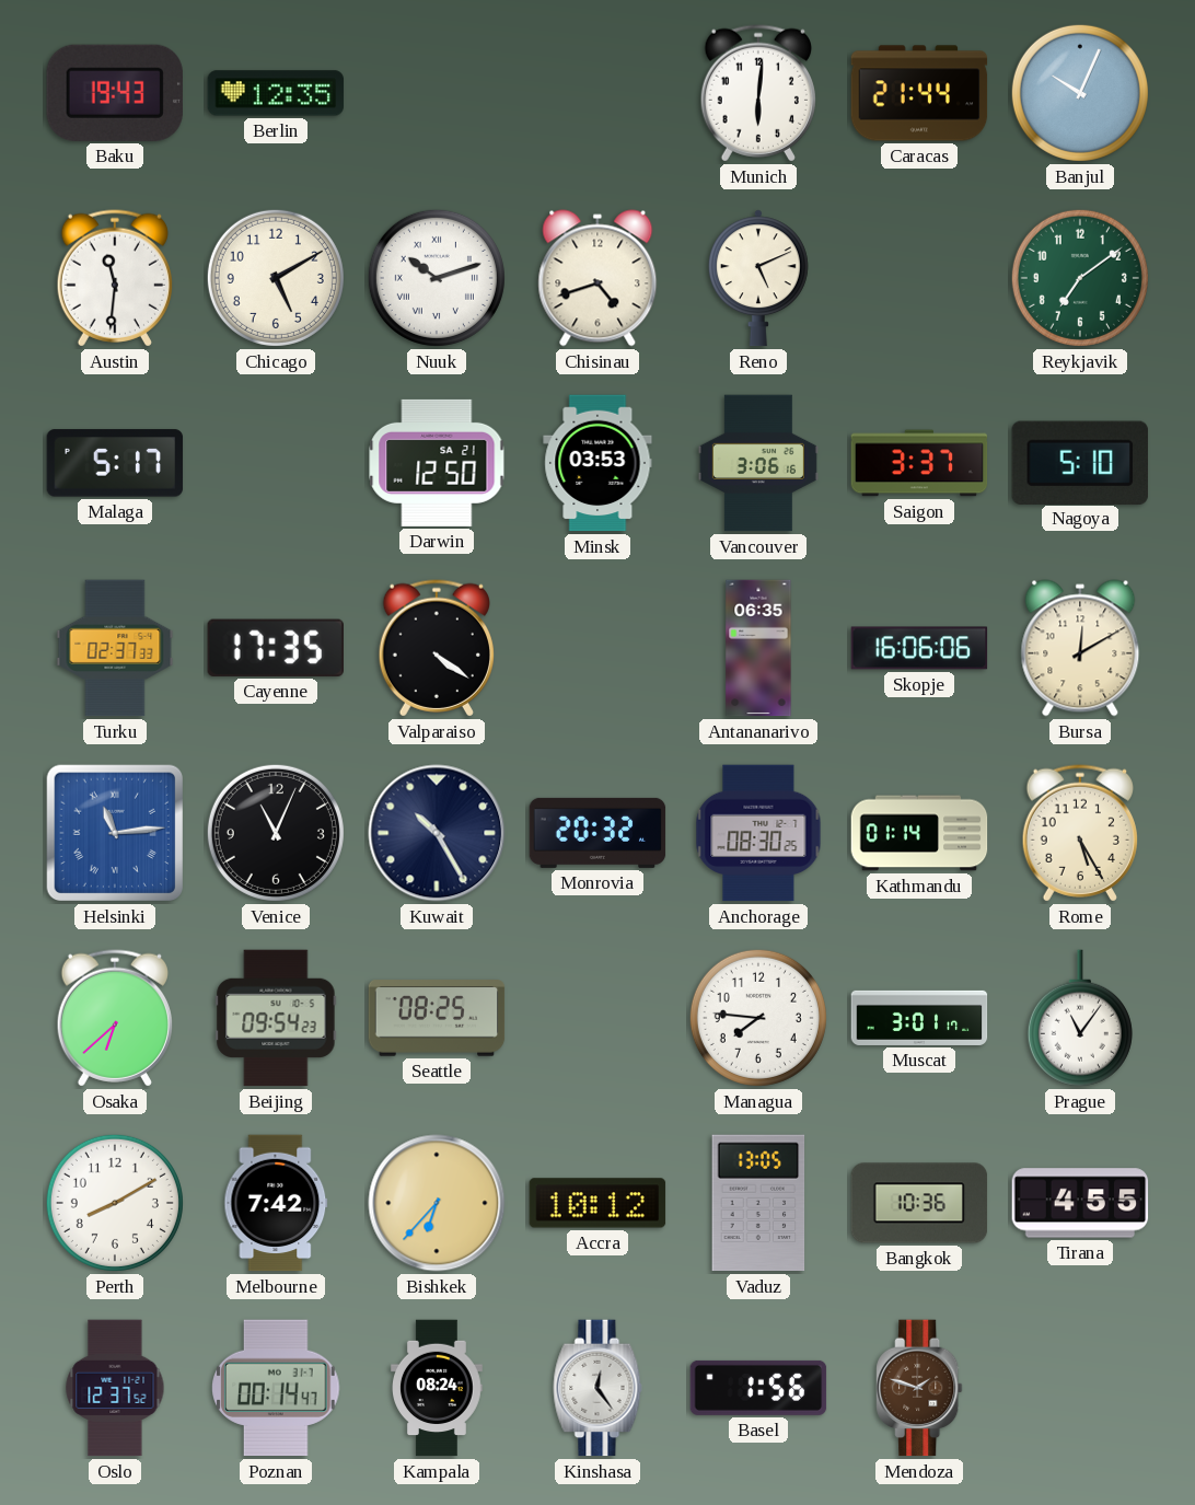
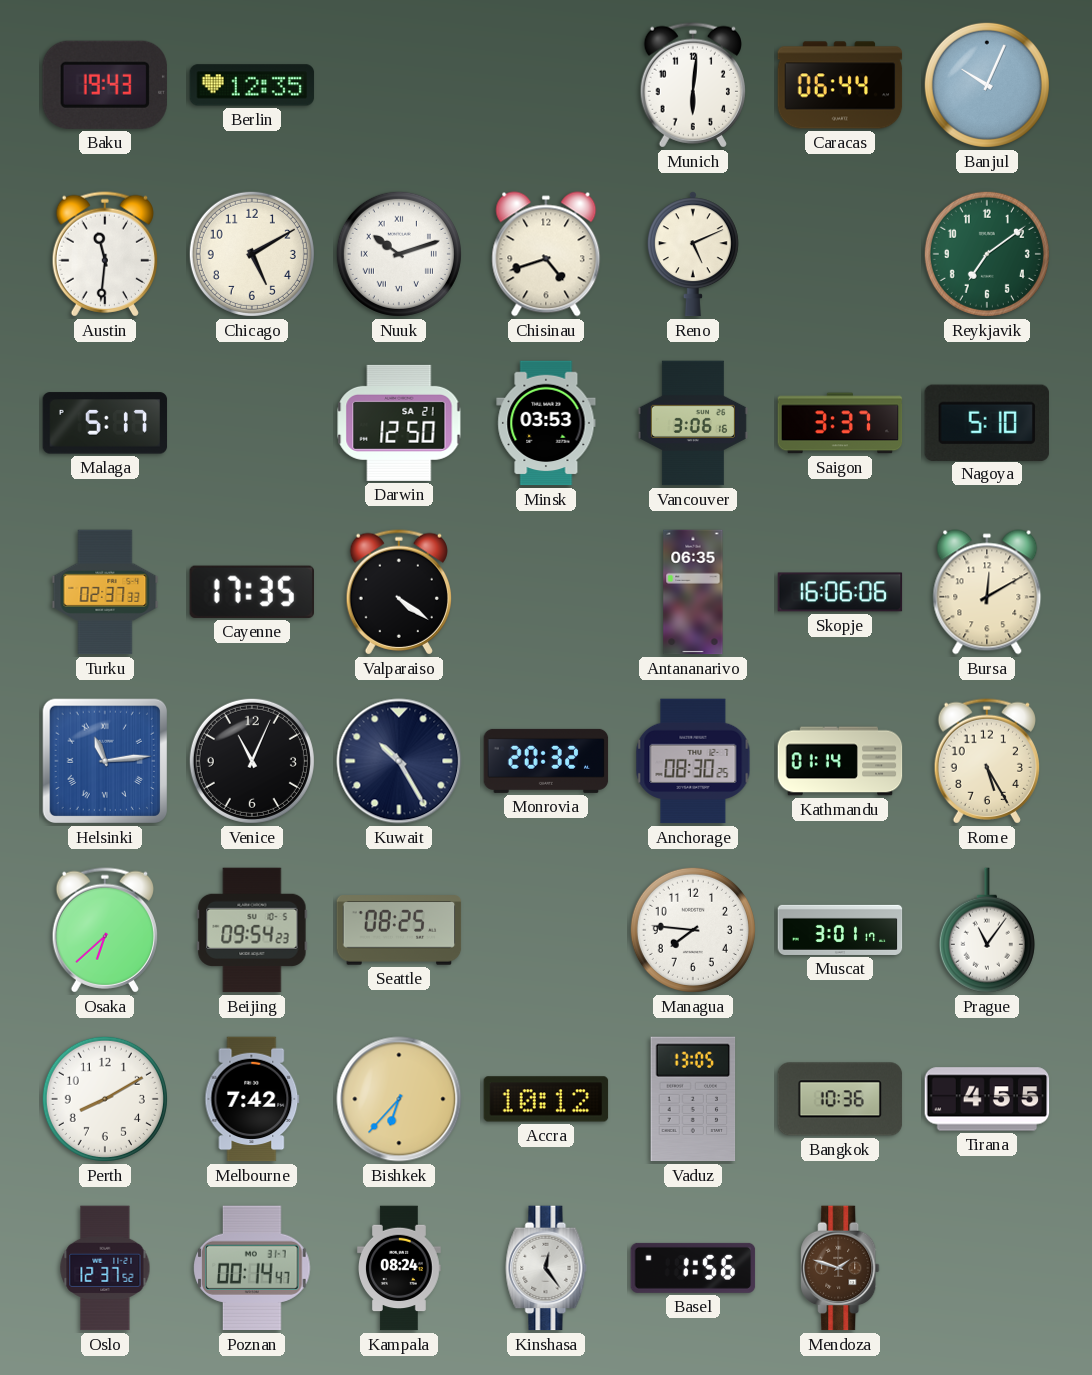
Caracas: 21:44 -> 06:44
